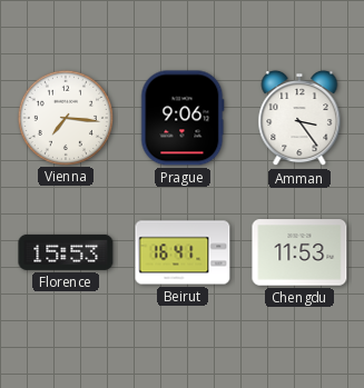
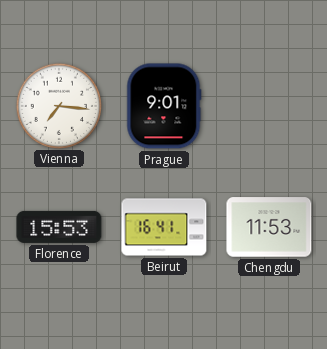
Prague: 9:06 -> 9:01
Amman: 3:24 -> none
